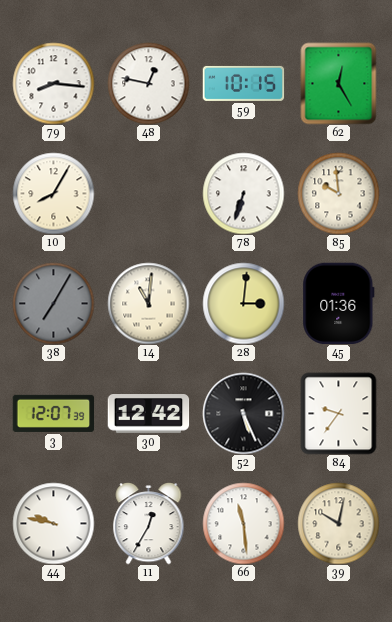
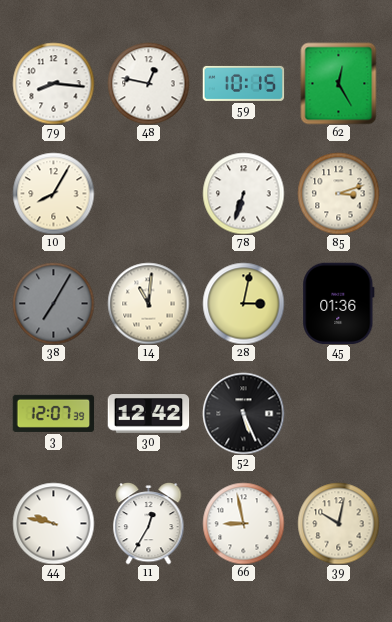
85: 9:59 -> 3:12
28: 3:01 -> 3:02
84: 9:36 -> none
66: 11:29 -> 8:58
